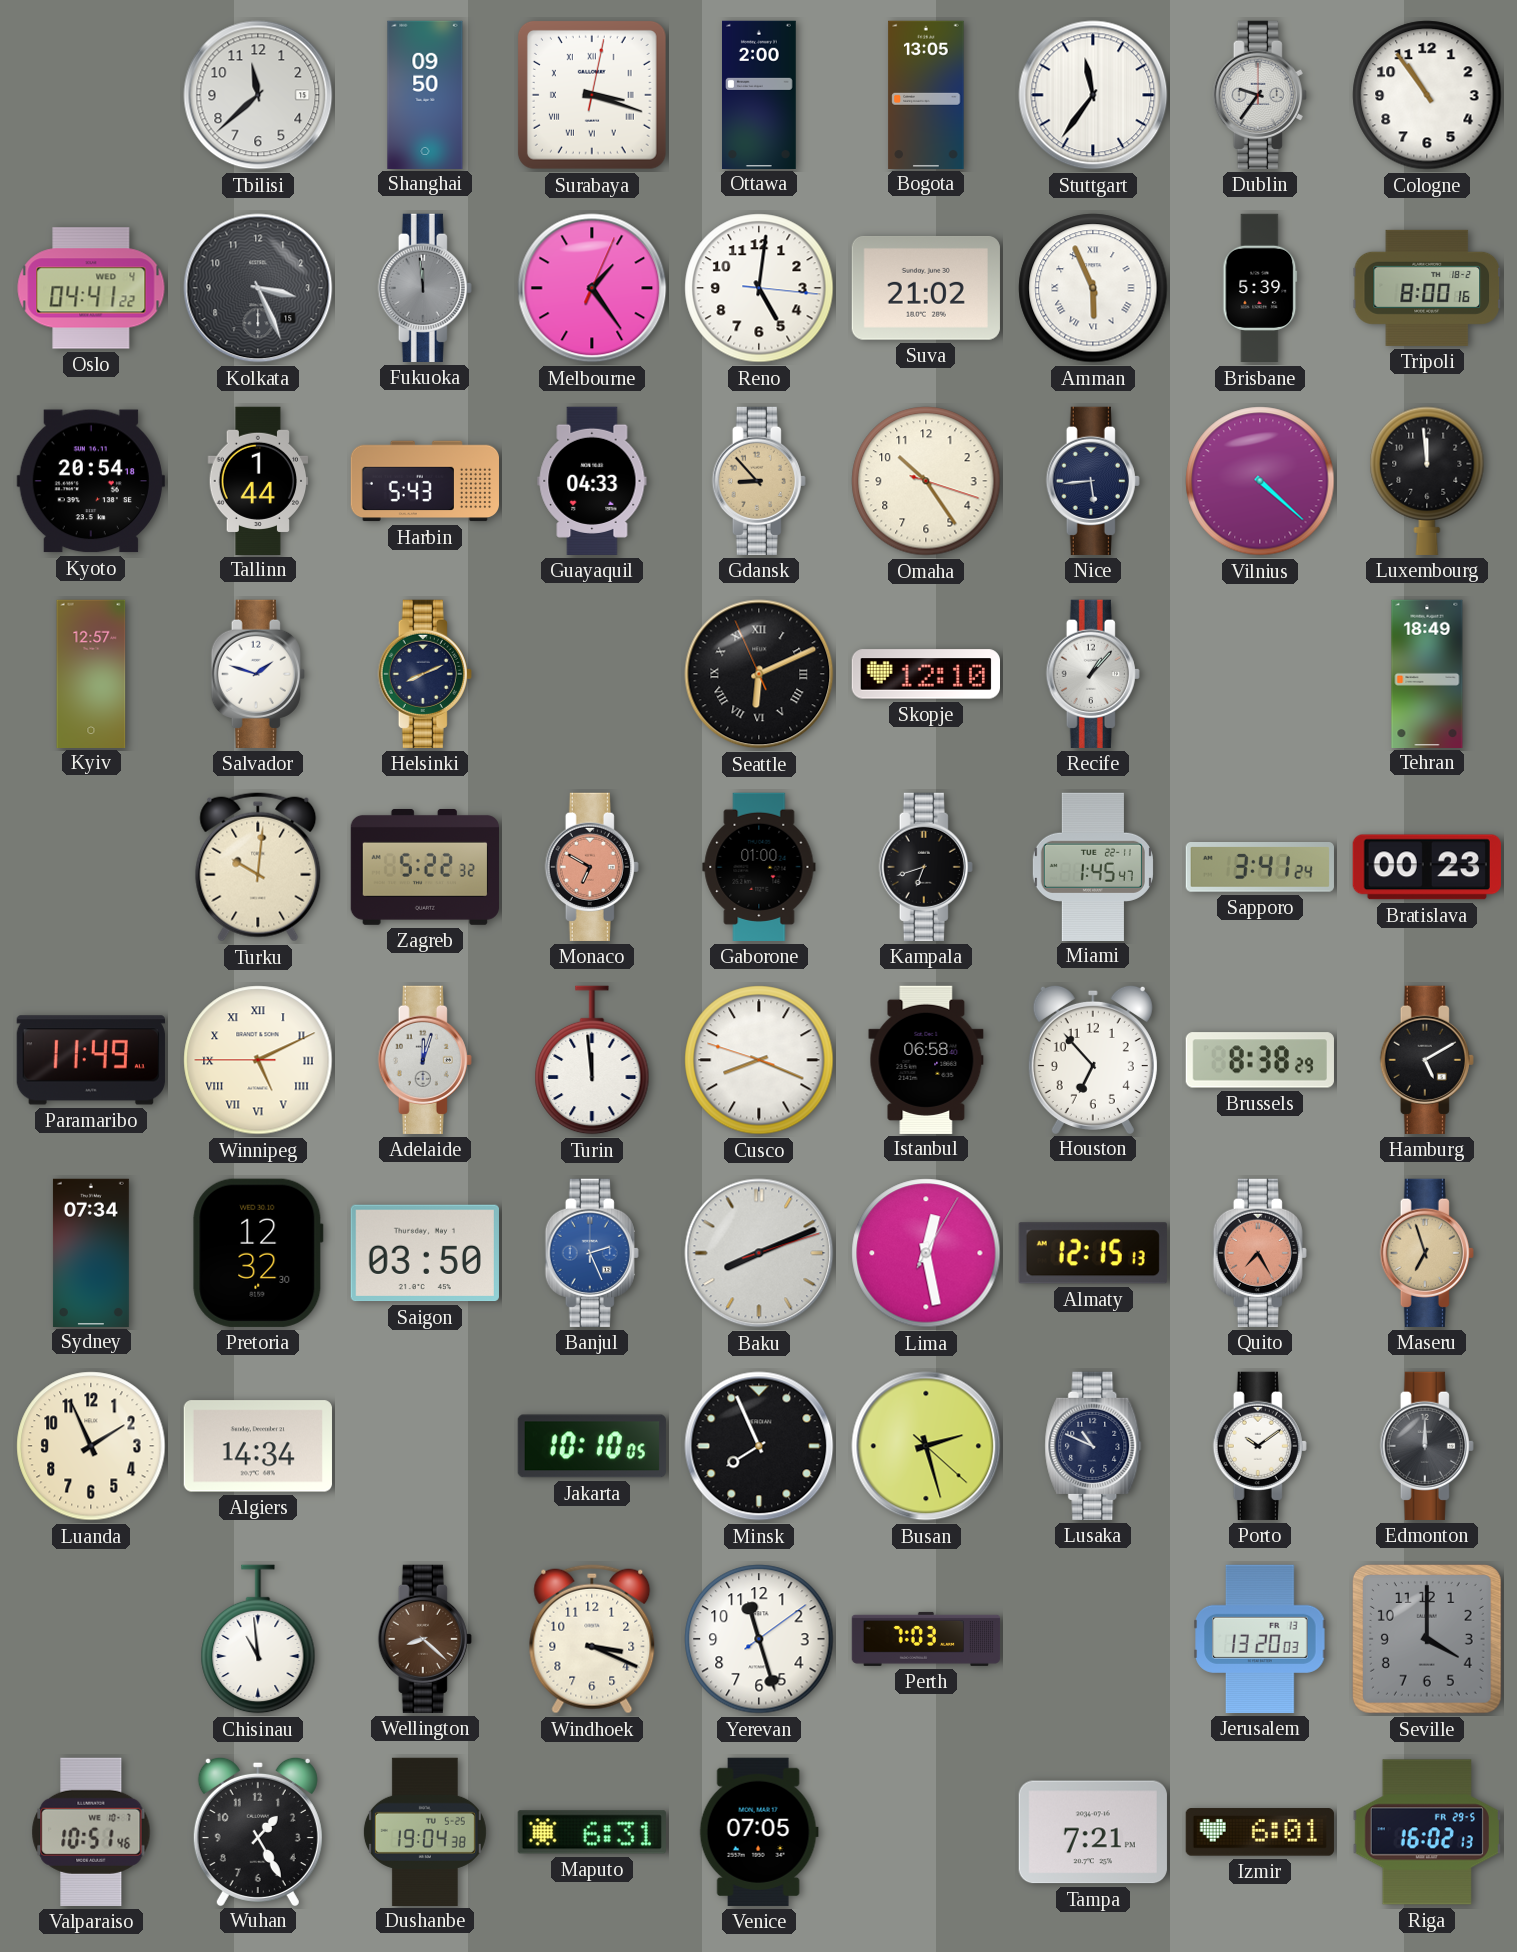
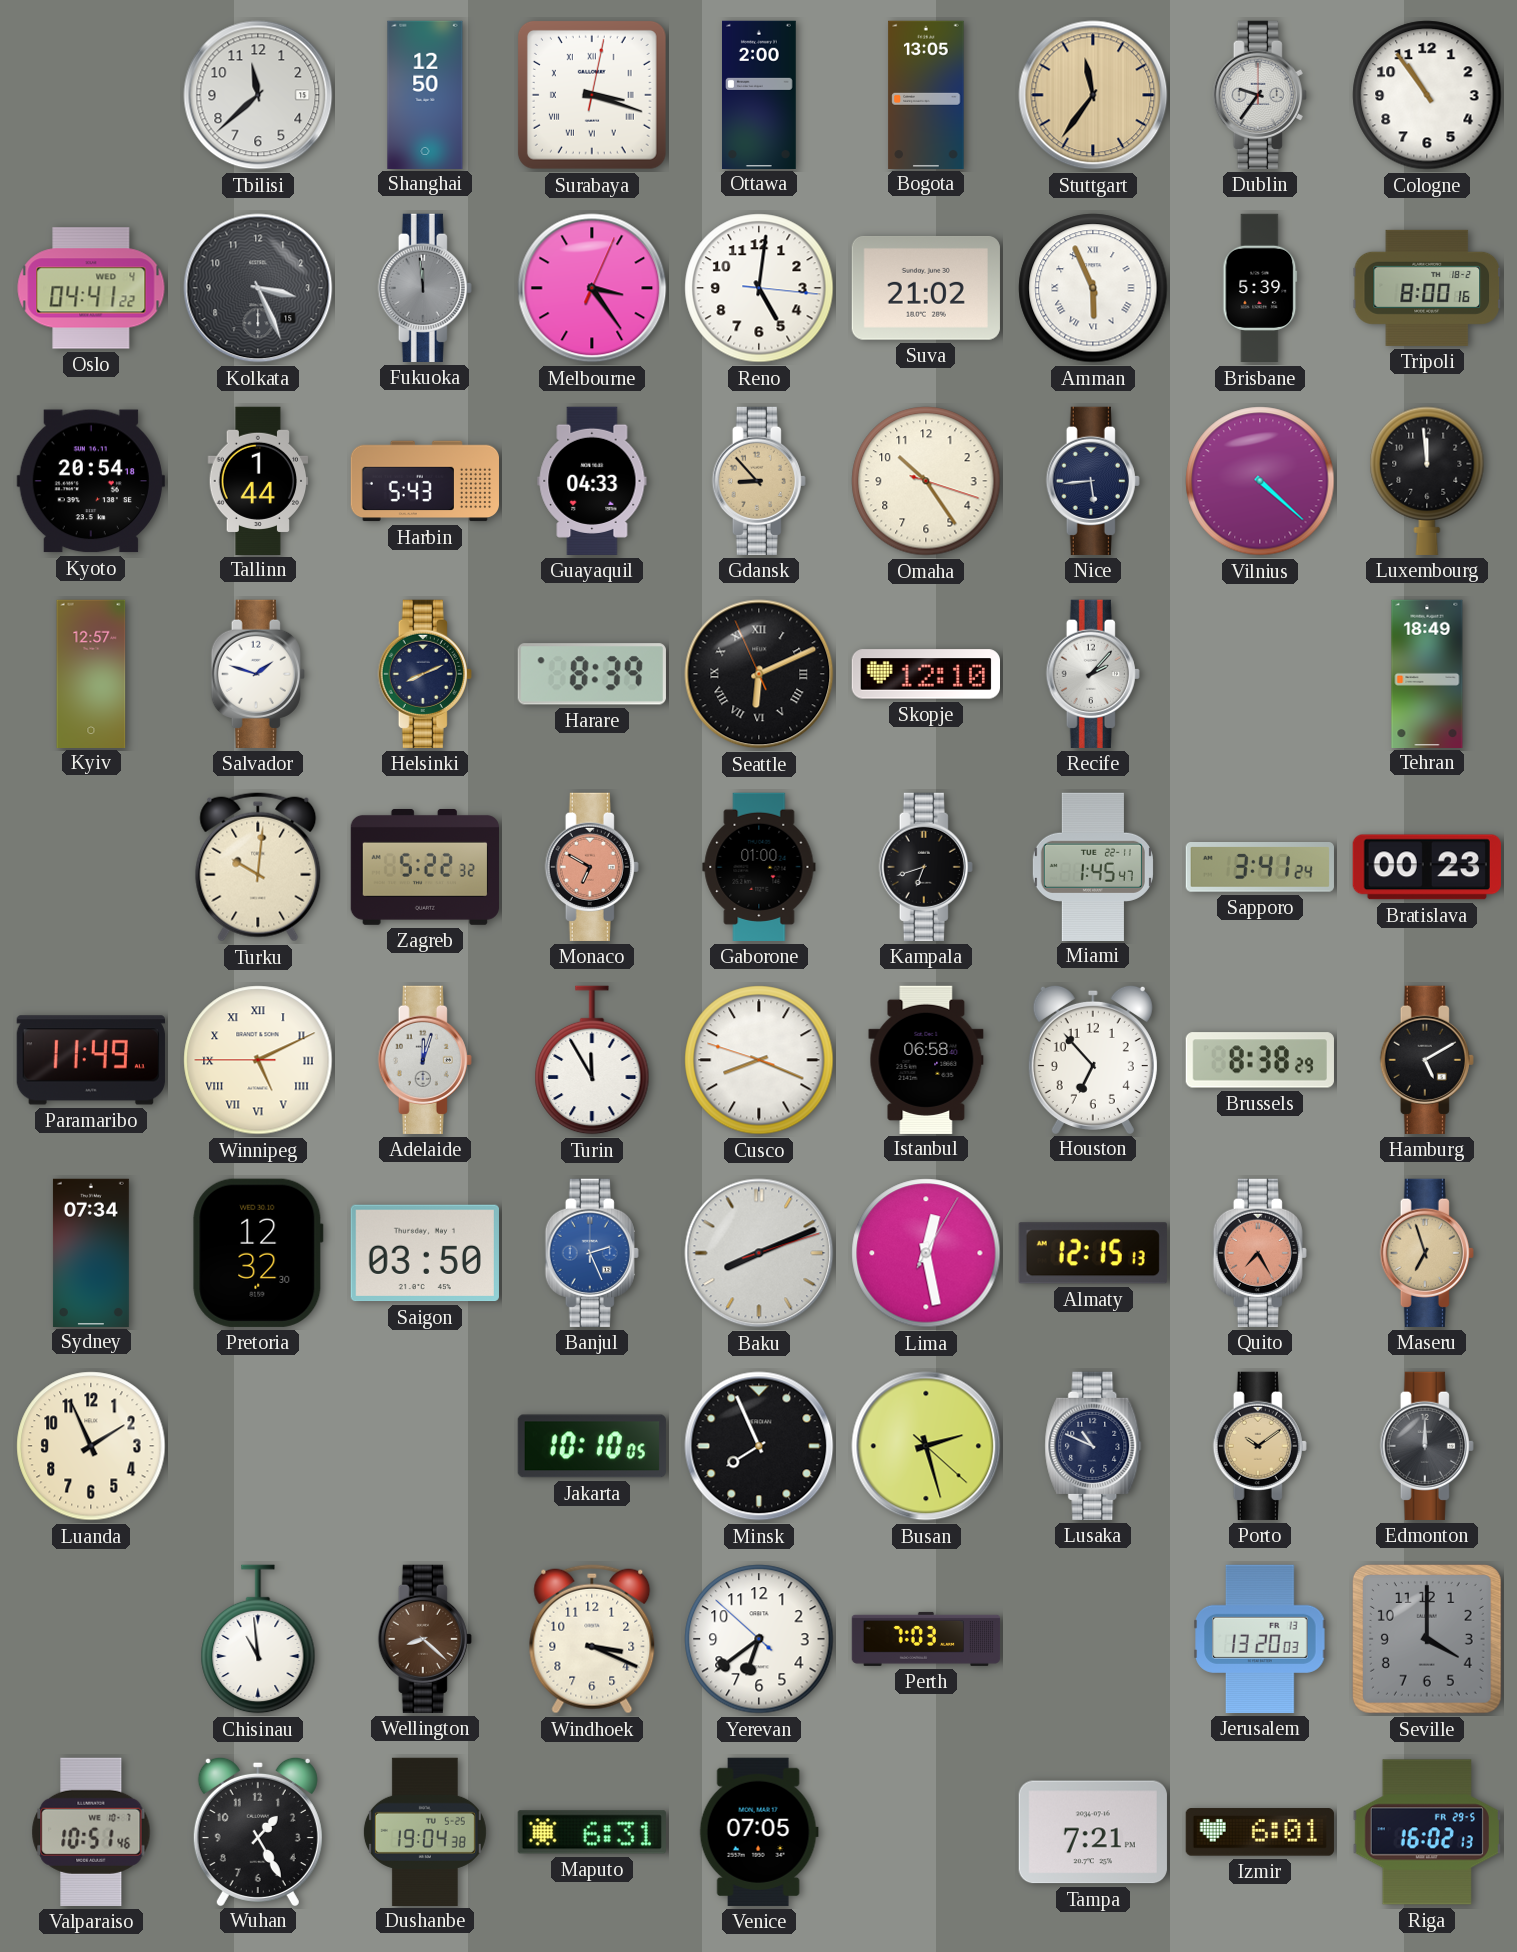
Shanghai: 09:50 -> 12:50
Stuttgart dial: white -> champagne
Melbourne: 1:24 -> 3:24
Harare: none -> 8:39
Recife: 1:07 -> 2:07
Turin: 11:59 -> 11:55
Algiers: 14:34 -> none
Porto dial: white -> champagne
Yerevan: 11:27 -> 6:38
